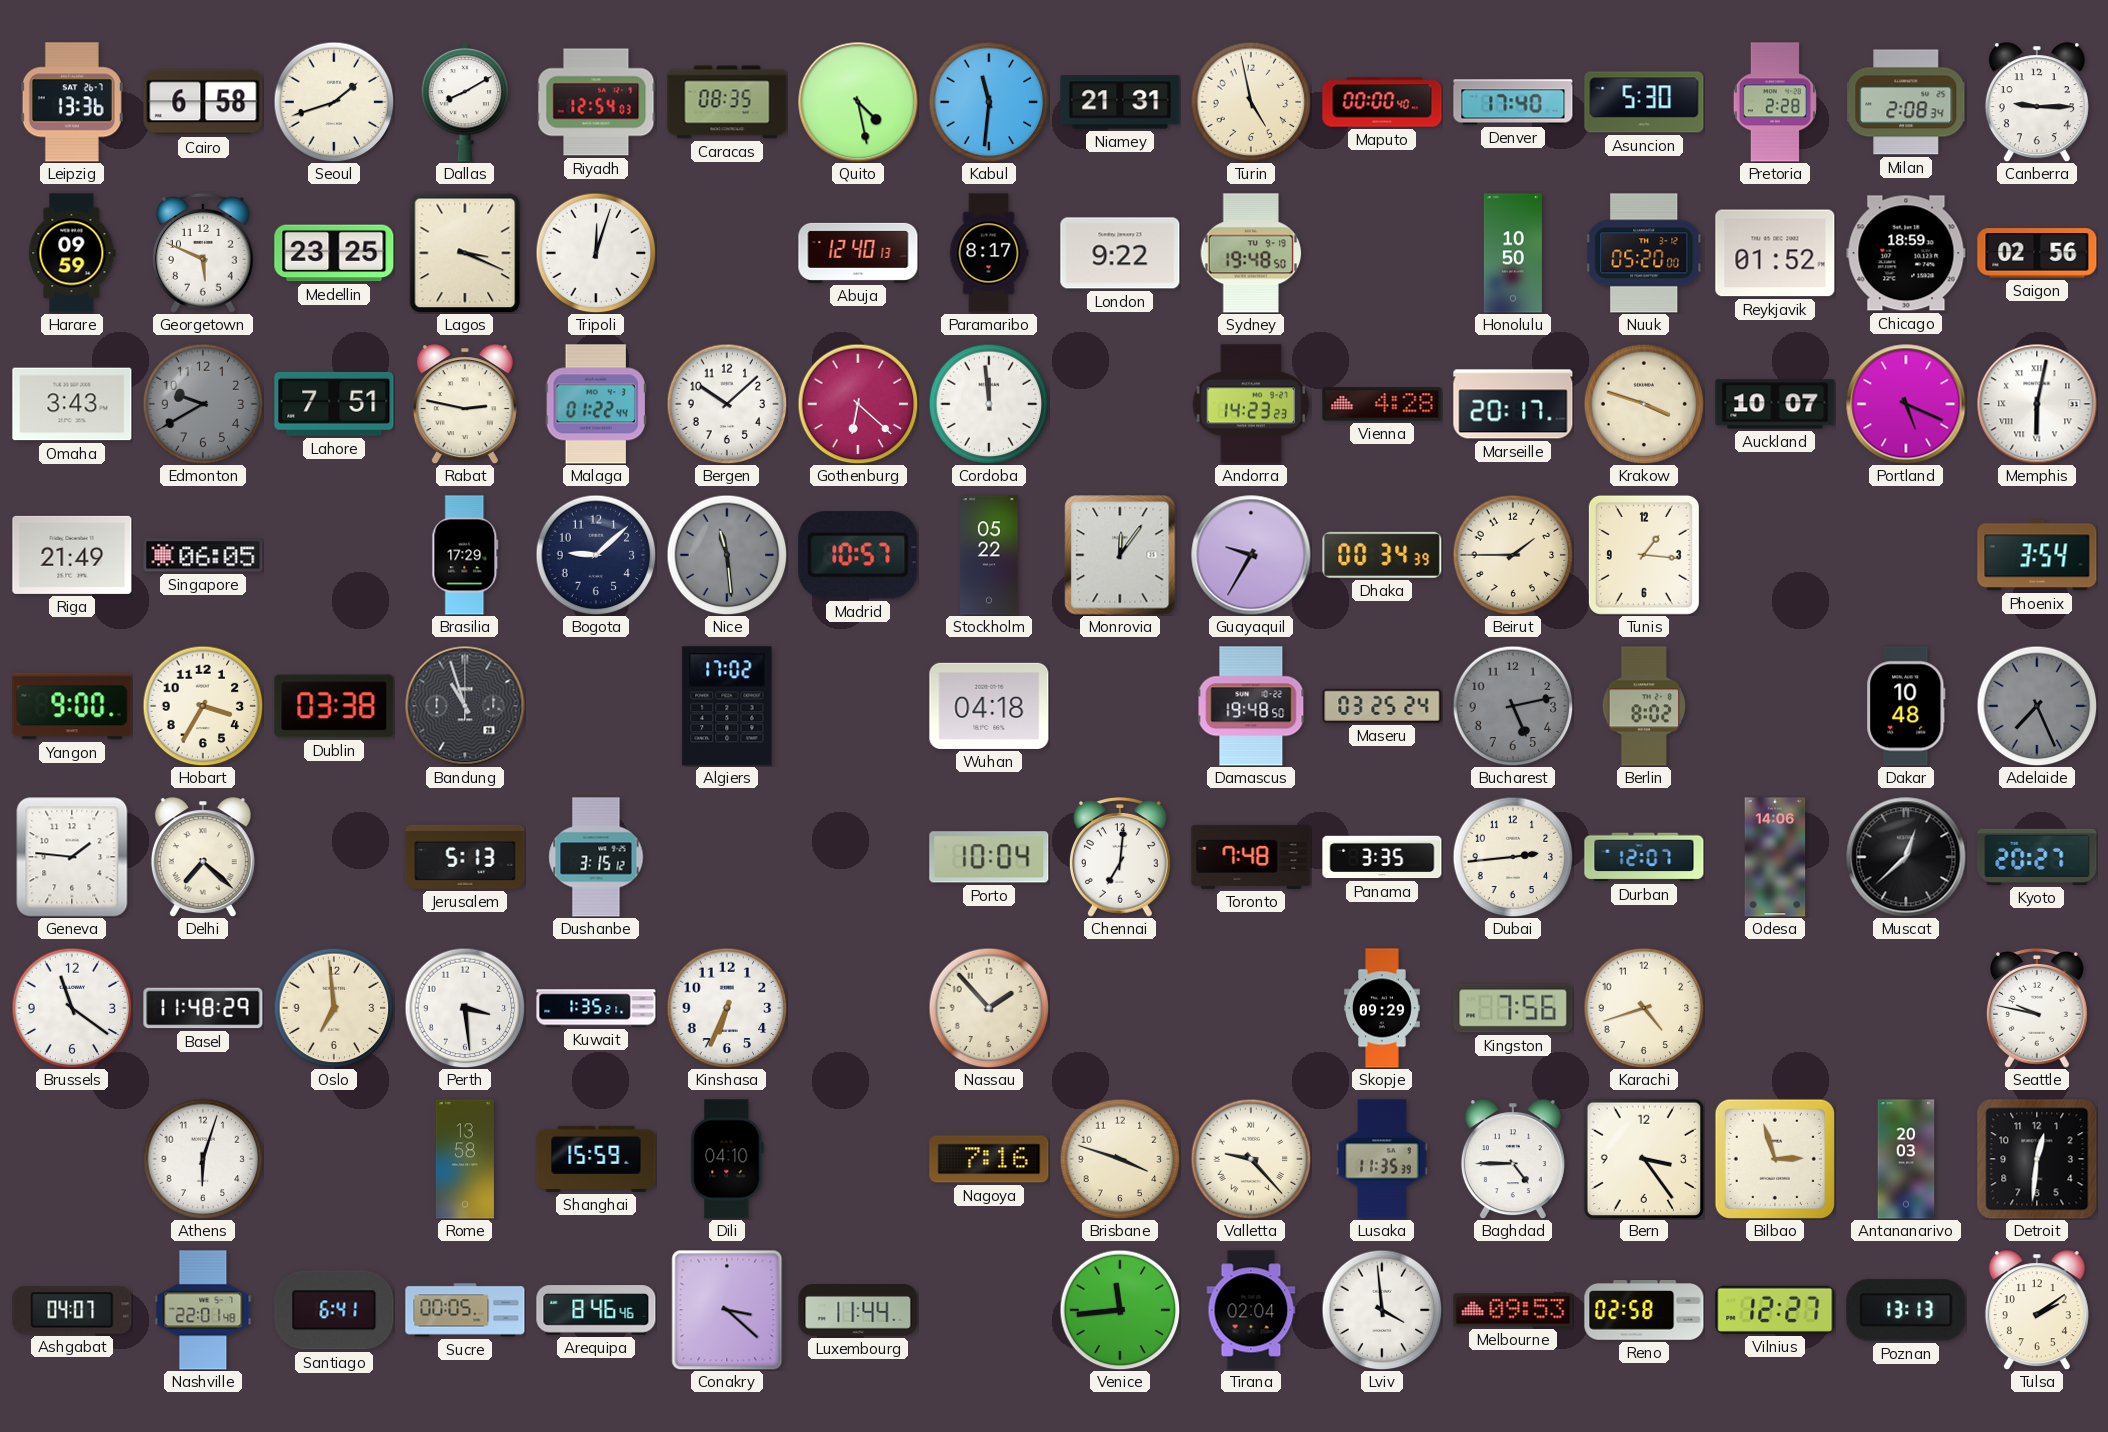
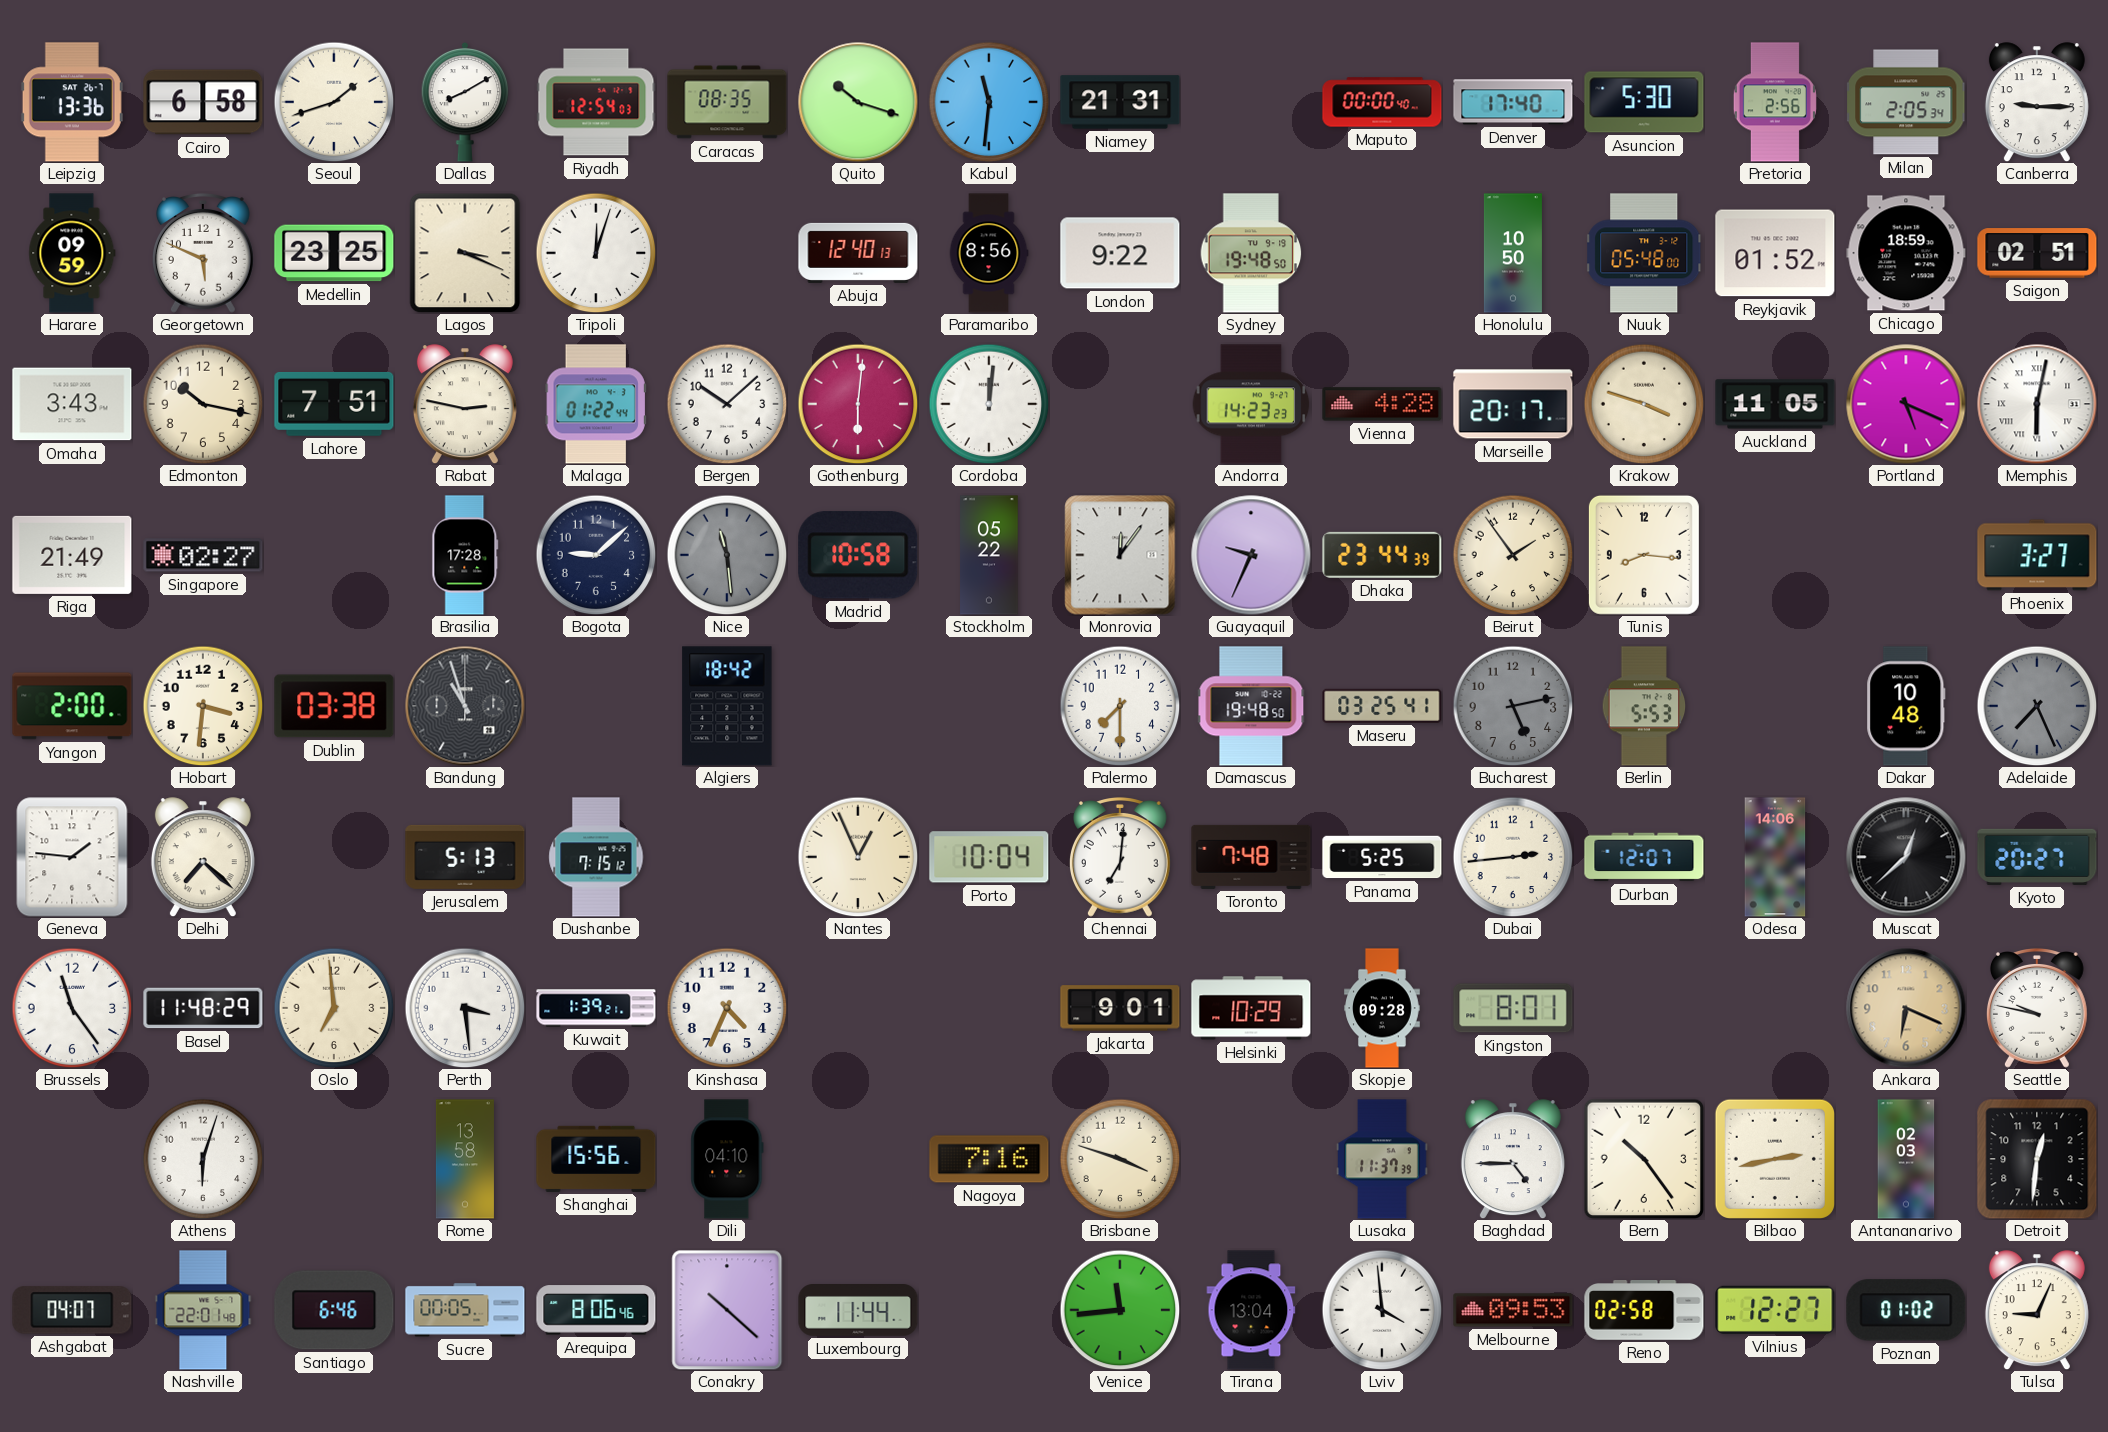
Quito: 4:28 -> 10:18
Turin: 4:58 -> none
Pretoria: 2:28 -> 2:56
Milan: 2:08 -> 2:05
Paramaribo: 8:17 -> 8:56
Nuuk: 05:20 -> 05:48
Saigon: 02:56 -> 02:51
Edmonton: 9:40 -> 10:17
Edmonton dial: grey -> cream
Gothenburg: 6:22 -> 6:01
Cordoba: 11:59 -> 12:01
Auckland: 10:07 -> 11:05
Singapore: 06:05 -> 02:27
Brasilia: 17:29 -> 17:28
Madrid: 10:57 -> 10:58
Guayaquil: 9:35 -> 9:34
Dhaka: 00:34 -> 23:44
Beirut: 1:45 -> 1:54
Tunis: 1:16 -> 8:16
Phoenix: 3:54 -> 3:27
Yangon: 9:00 -> 2:00
Hobart: 3:35 -> 3:31
Algiers: 17:02 -> 18:42
Wuhan: 04:18 -> none
Palermo: none -> 7:30
Maseru: 03:25:24 -> 03:25:41
Berlin: 8:02 -> 5:53
Dushanbe: 3:15 -> 7:15
Nantes: none -> 12:56
Panama: 3:35 -> 5:25
Brussels: 11:21 -> 11:24
Kuwait: 1:35 -> 1:39
Kinshasa: 6:34 -> 4:34
Nassau: 1:53 -> none
Jakarta: none -> 9:01
Helsinki: none -> 10:29
Skopje: 09:29 -> 09:28
Kingston: 7:56 -> 8:01
Karachi: 4:42 -> none
Ankara: none -> 6:19
Shanghai: 15:59 -> 15:56
Valletta: 9:23 -> none
Lusaka: 11:35 -> 11:37
Bern: 3:24 -> 10:24
Bilbao: 2:57 -> 2:43
Antananarivo: 20:03 -> 02:03
Santiago: 6:41 -> 6:46
Arequipa: 8:46 -> 8:06
Conakry: 3:22 -> 10:22
Tirana: 02:04 -> 13:04
Poznan: 13:13 -> 01:02
Tulsa: 2:09 -> 9:04
